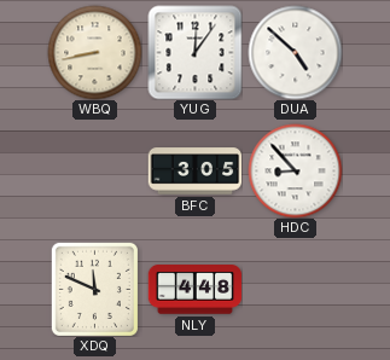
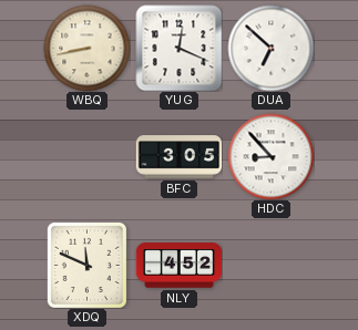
YUG: 12:06 -> 12:19
DUA: 4:52 -> 6:52
NLY: 4:48 -> 4:52
